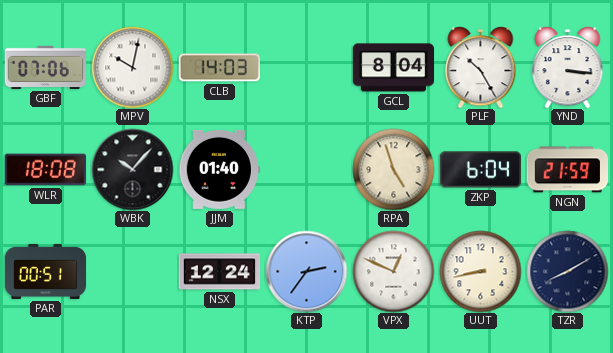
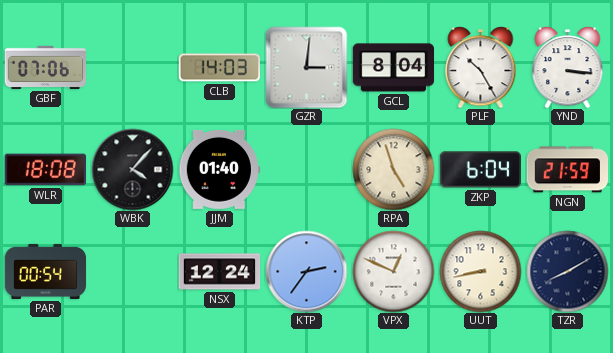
MPV: 10:02 -> none
GZR: none -> 3:01
WBK: 10:07 -> 4:07
PAR: 00:51 -> 00:54
